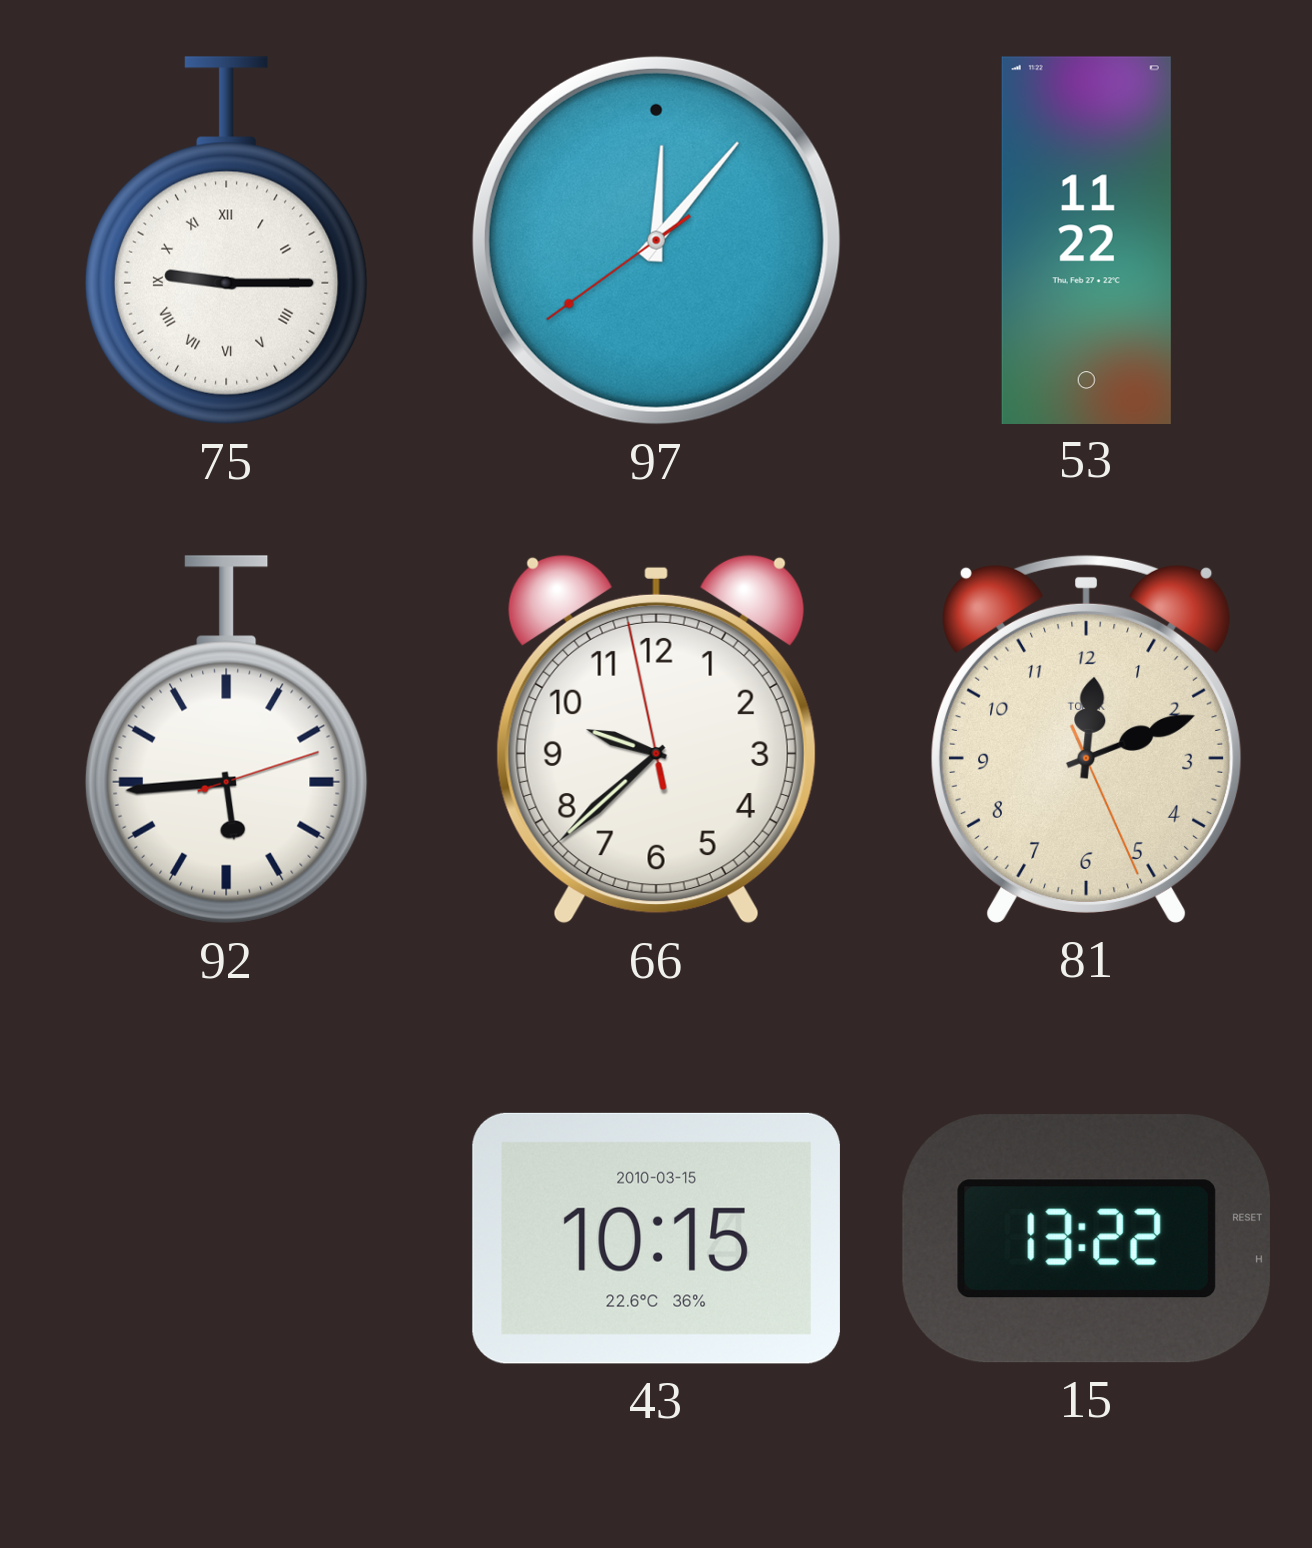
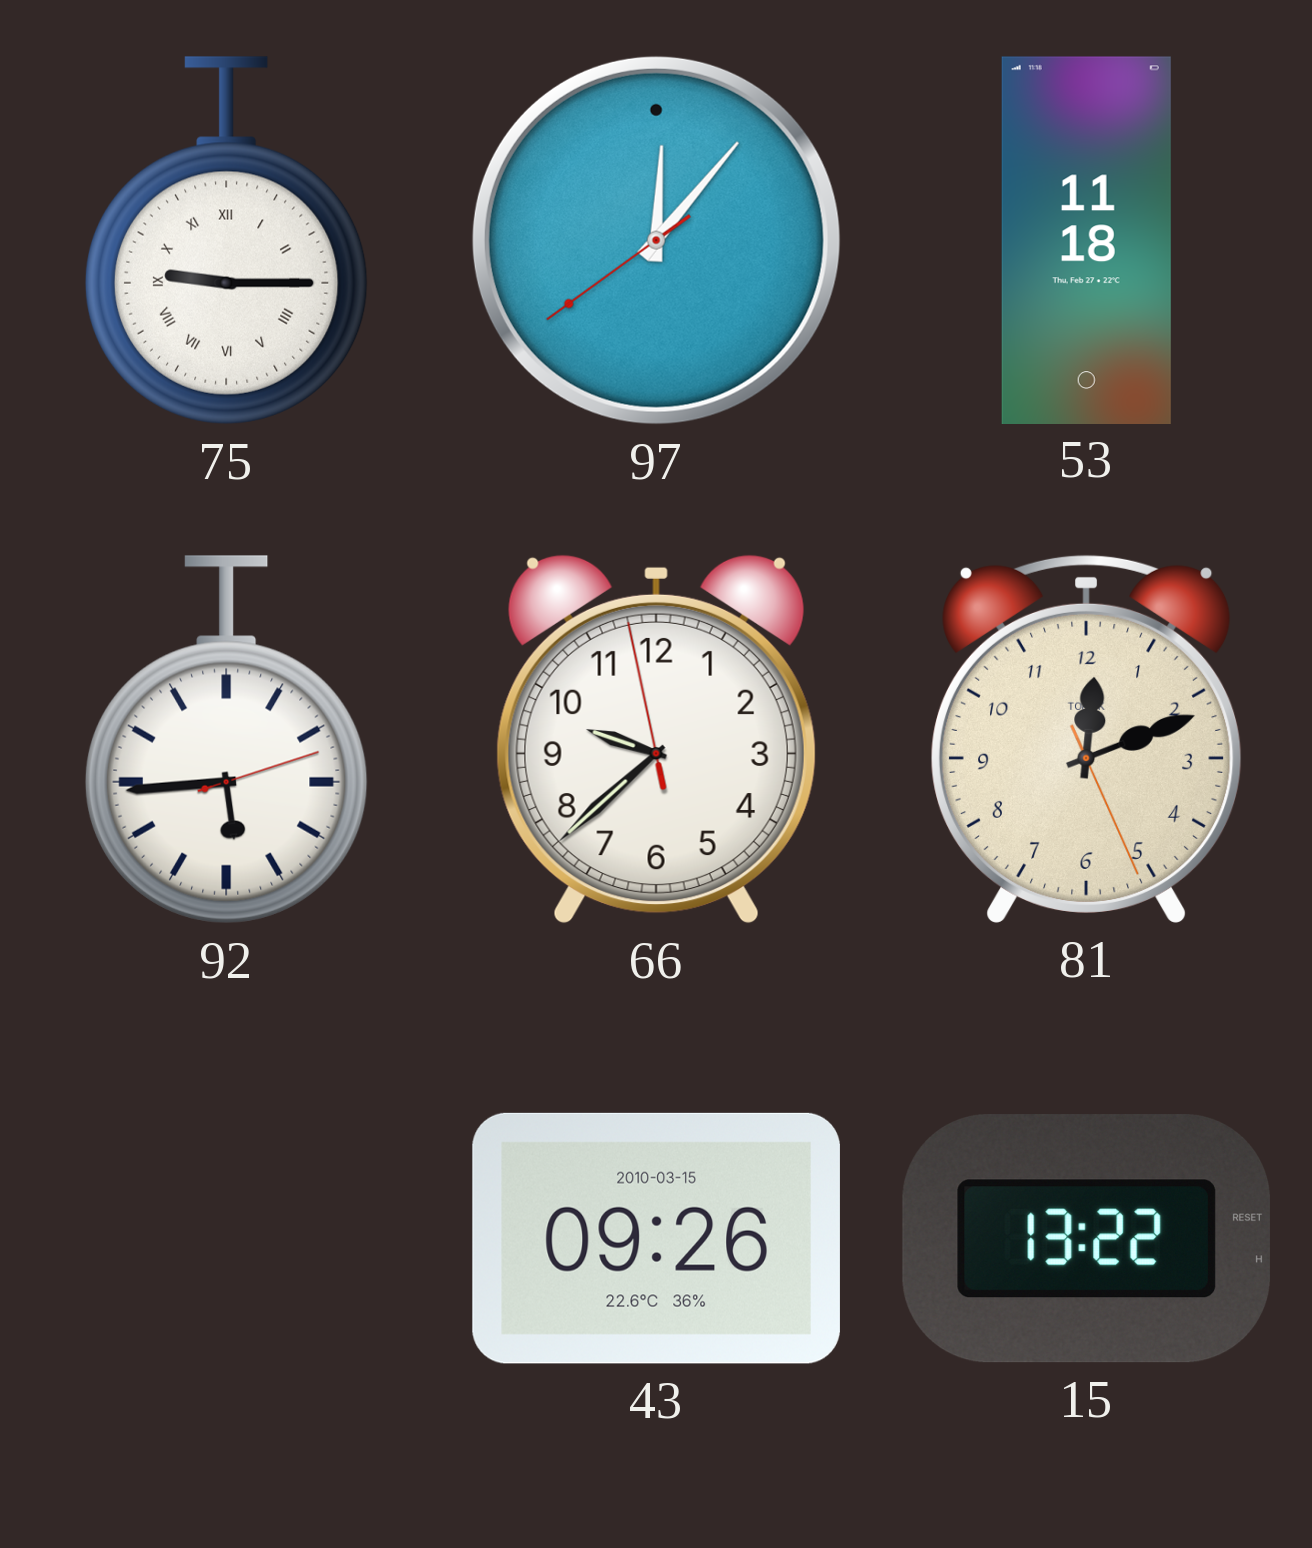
53: 11:22 -> 11:18
43: 10:15 -> 09:26
